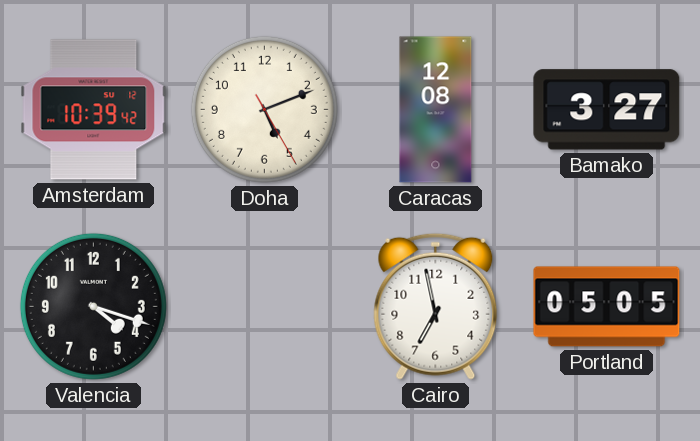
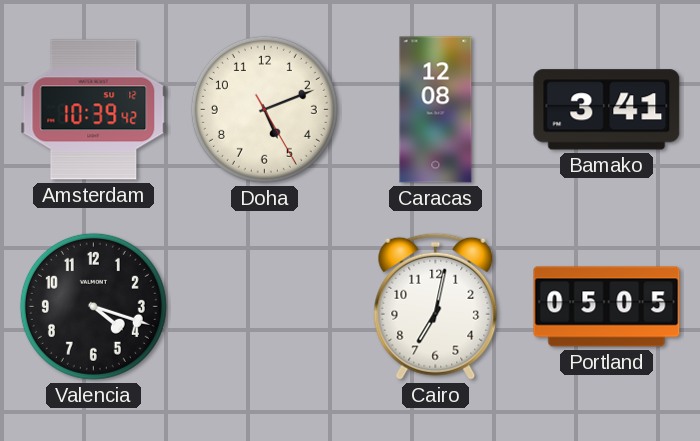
Bamako: 3:27 -> 3:41
Cairo: 6:58 -> 7:02
